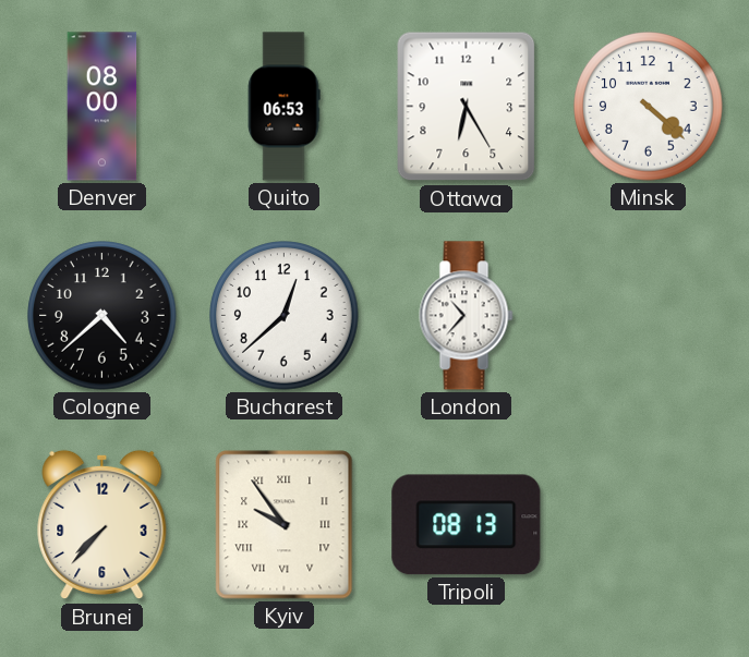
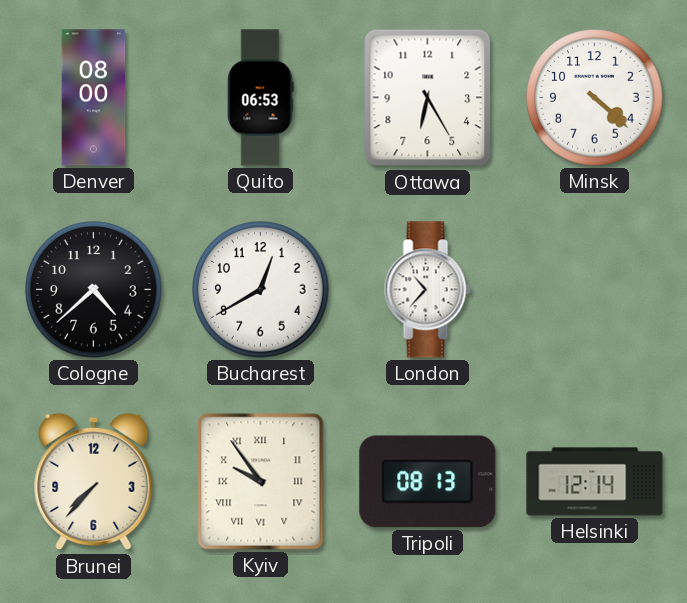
Bucharest: 12:38 -> 12:40
Helsinki: none -> 12:14
